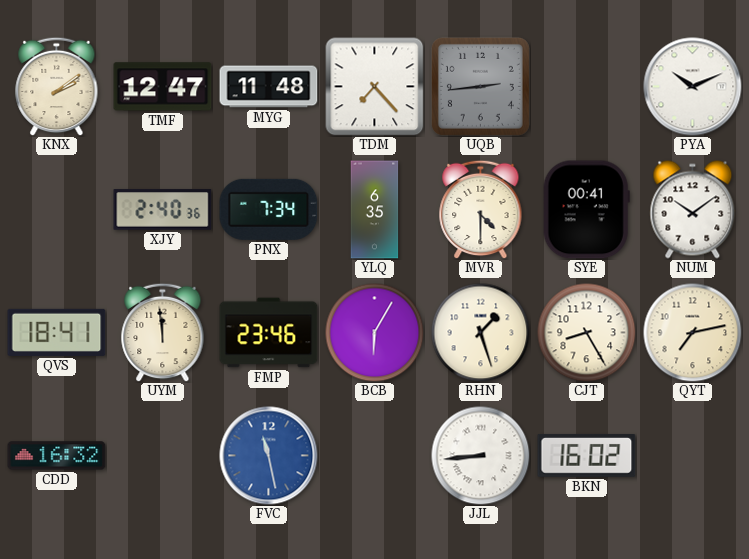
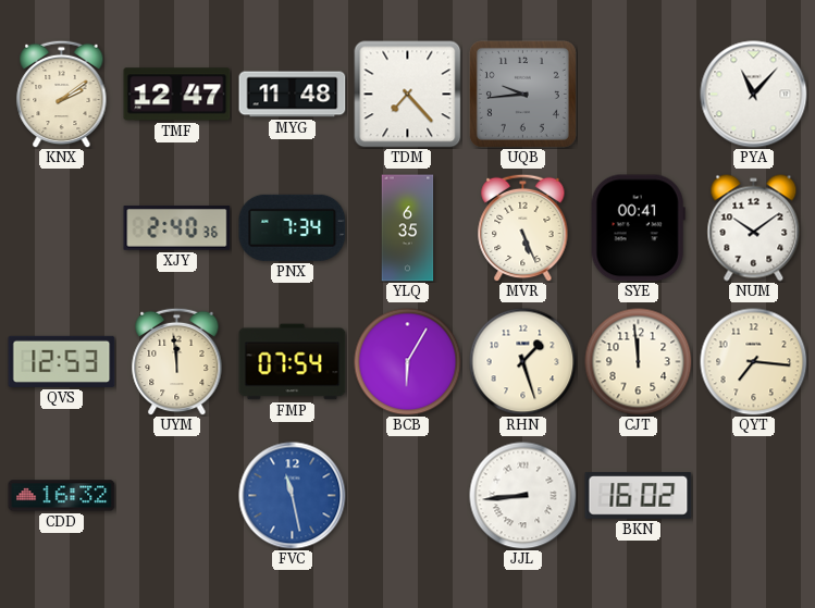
UQB: 2:44 -> 9:44
PYA: 10:11 -> 11:07
MVR: 4:30 -> 5:26
QVS: 18:41 -> 12:53
FMP: 23:46 -> 07:54
CJT: 8:25 -> 11:59
QYT: 7:13 -> 7:16
